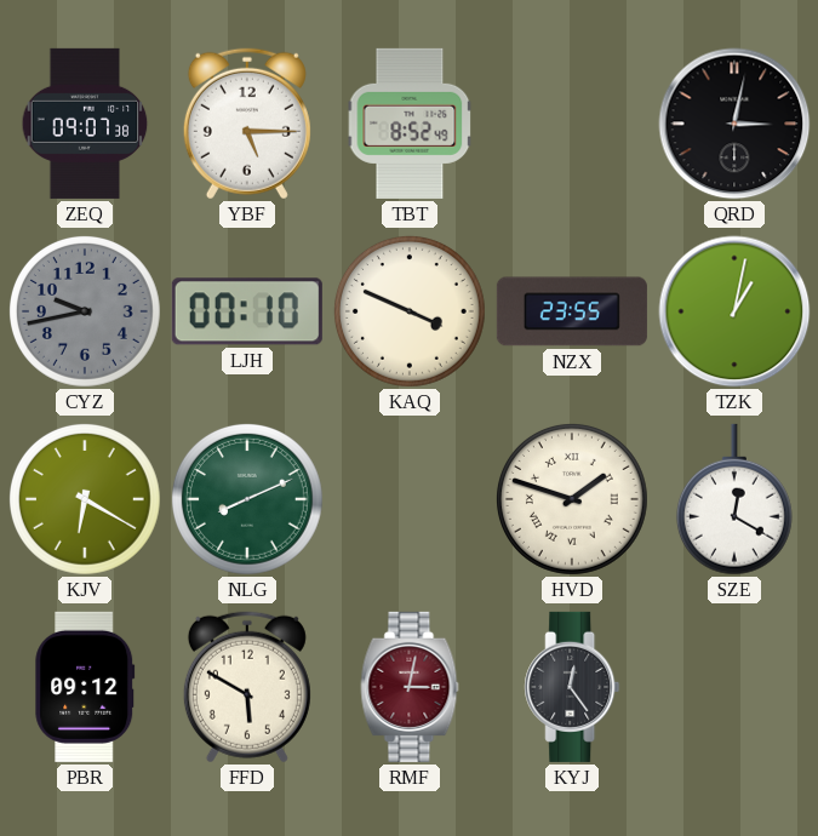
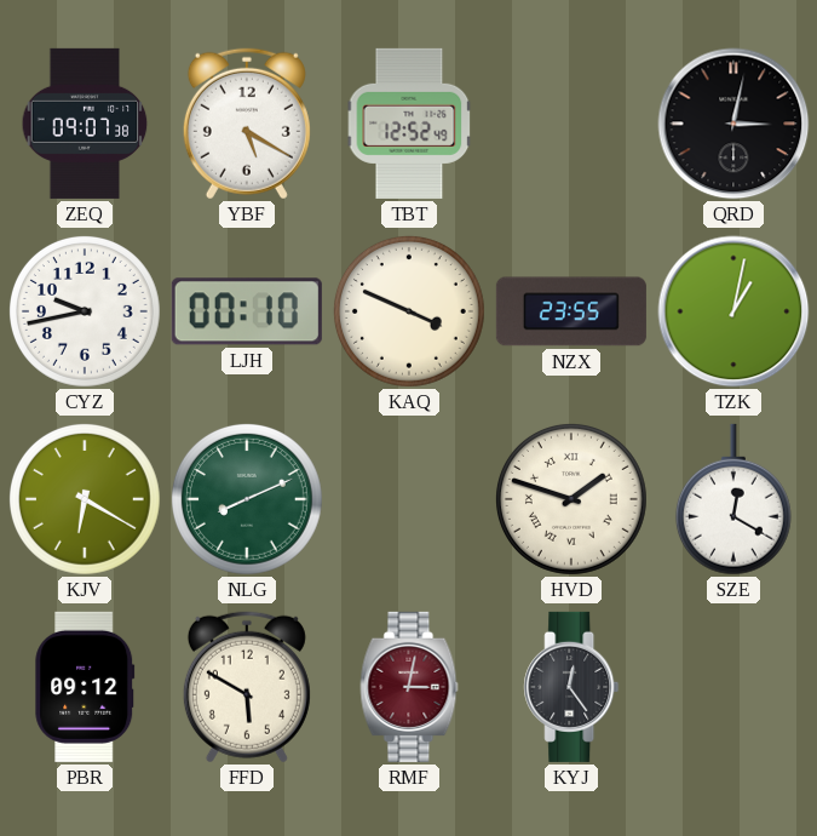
YBF: 5:15 -> 5:20
TBT: 8:52 -> 12:52
CYZ dial: grey -> white
